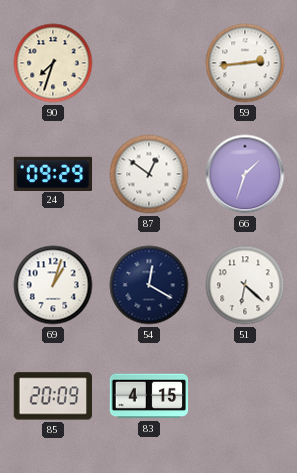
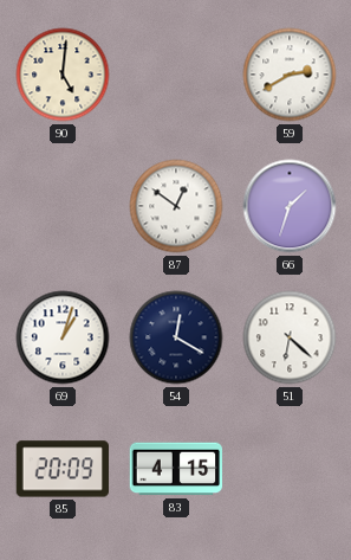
90: 7:33 -> 5:01
59: 2:44 -> 2:40
24: 09:29 -> none
